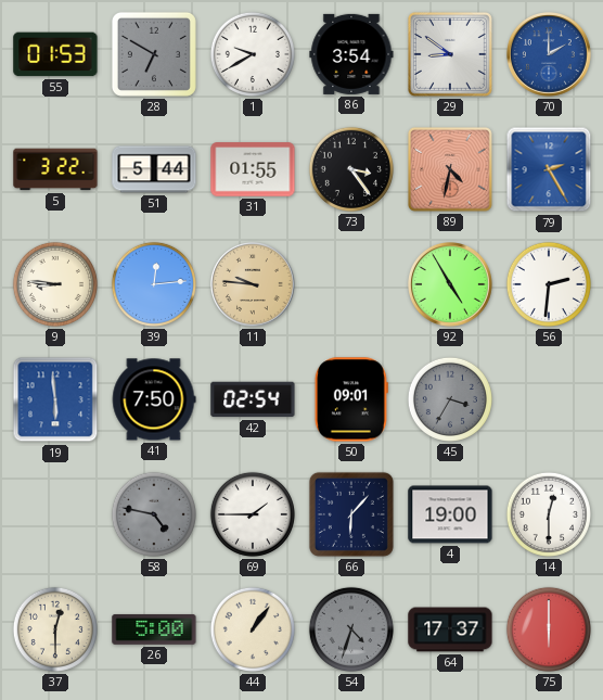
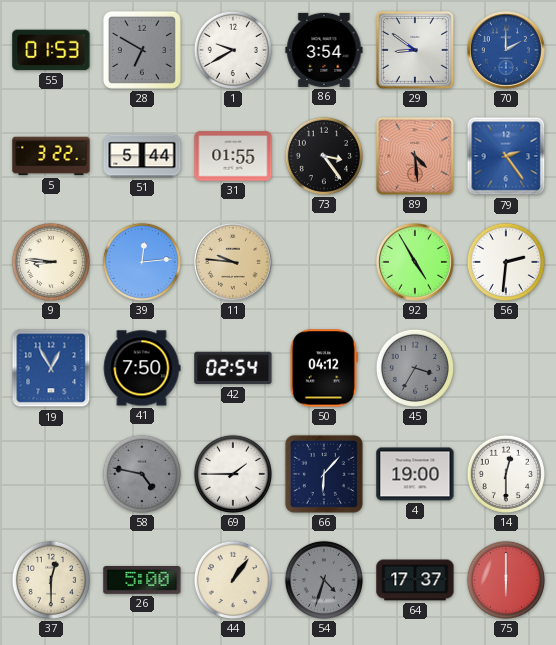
89: 4:32 -> 4:29
79: 2:25 -> 2:24
19: 5:59 -> 12:55
50: 09:01 -> 04:12
